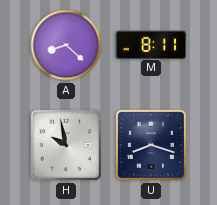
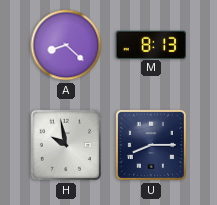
M: 8:11 -> 8:13
U: 8:18 -> 8:15
